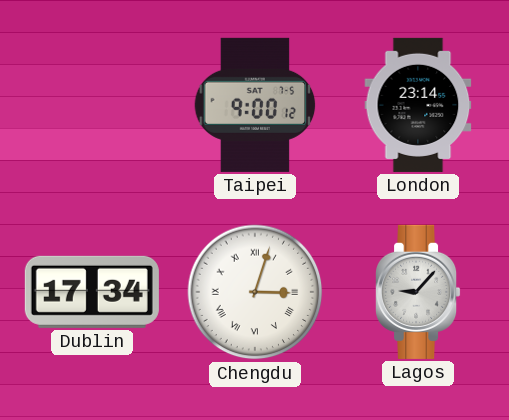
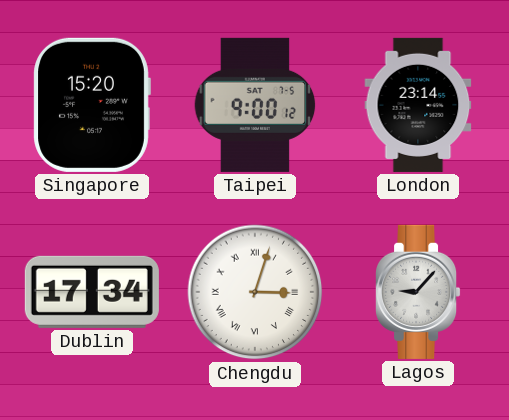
Singapore: none -> 15:20
